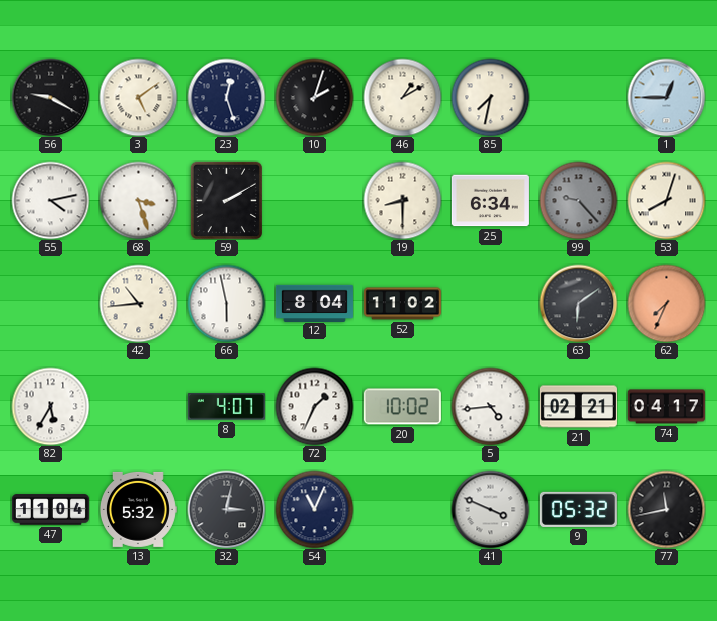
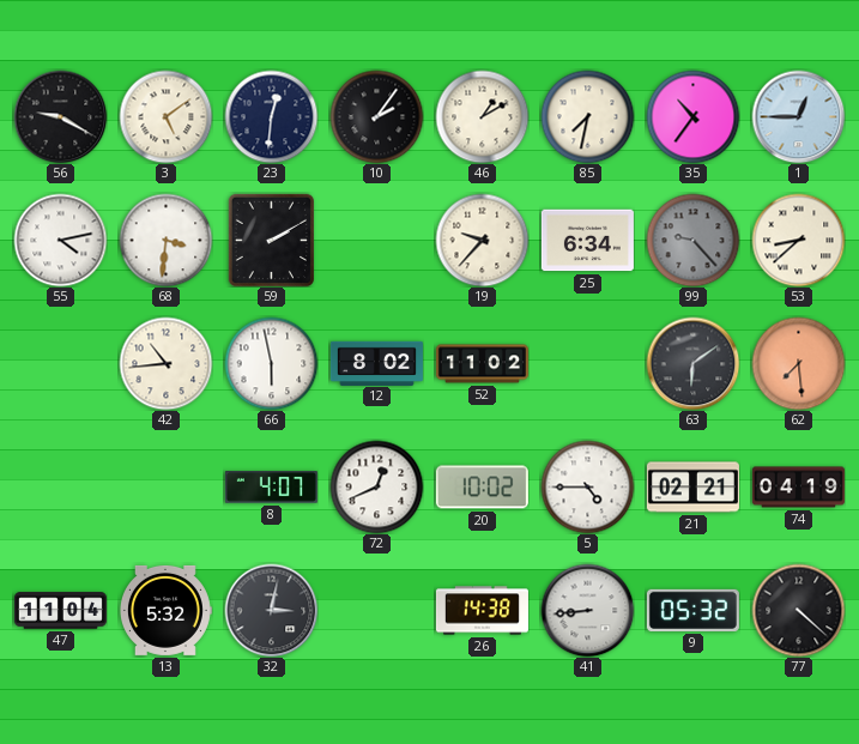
23: 12:27 -> 12:31
10: 2:03 -> 2:06
35: none -> 10:36
68: 3:27 -> 3:31
19: 8:30 -> 9:37
53: 8:03 -> 8:38
12: 8:04 -> 8:02
62: 7:34 -> 7:29
82: 5:35 -> none
72: 1:34 -> 12:41
5: 4:44 -> 4:45
74: 04:17 -> 04:19
54: 11:04 -> none
26: none -> 14:38
41: 3:49 -> 8:44
77: 11:43 -> 4:22
